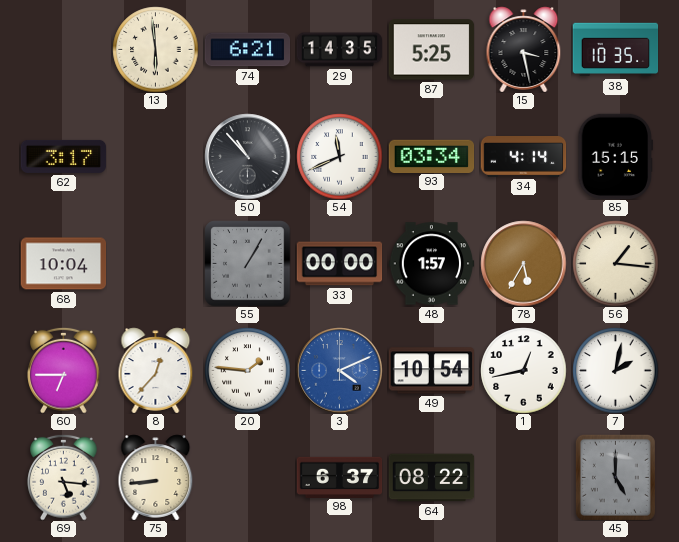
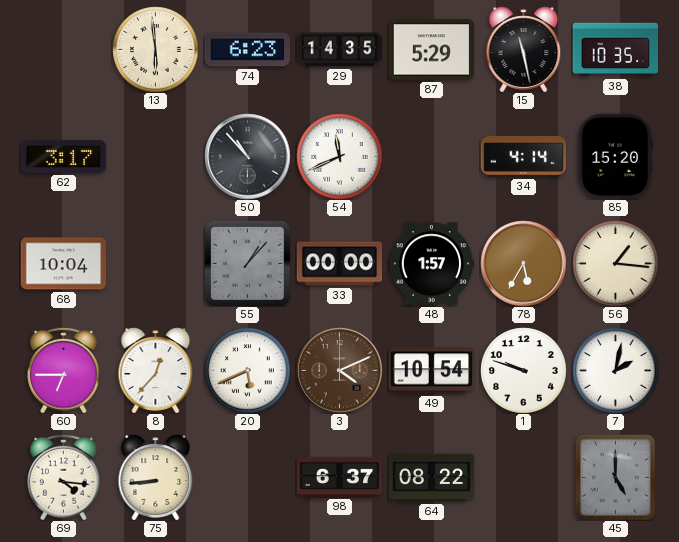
74: 6:21 -> 6:23
87: 5:25 -> 5:29
15: 3:28 -> 11:28
93: 03:34 -> none
85: 15:15 -> 15:20
55: 1:05 -> 1:07
20: 1:46 -> 5:41
3 dial: blue -> brown
1: 12:43 -> 9:48
69: 5:16 -> 4:16
